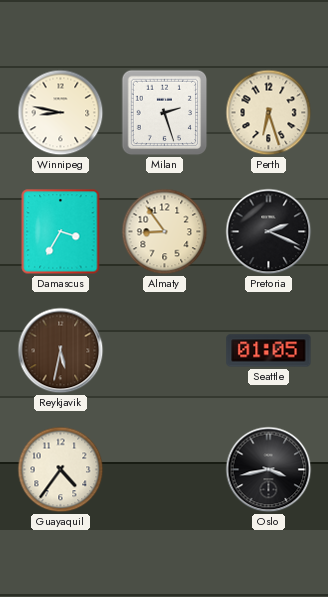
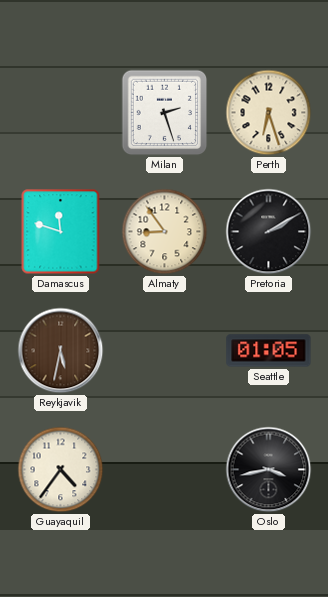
Winnipeg: 8:47 -> none
Damascus: 3:35 -> 11:48
Pretoria: 2:19 -> 2:10
